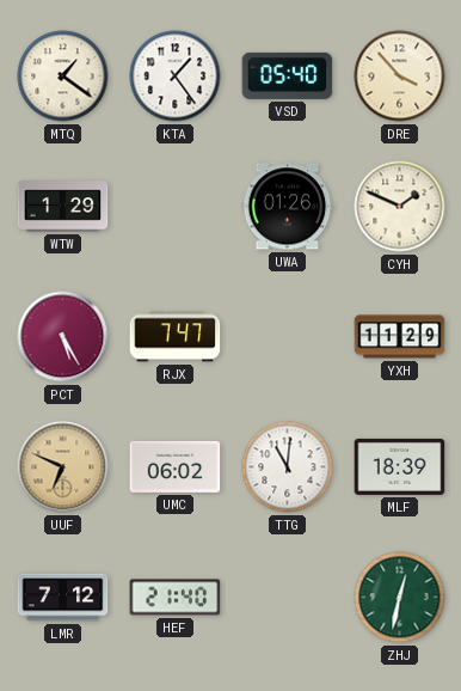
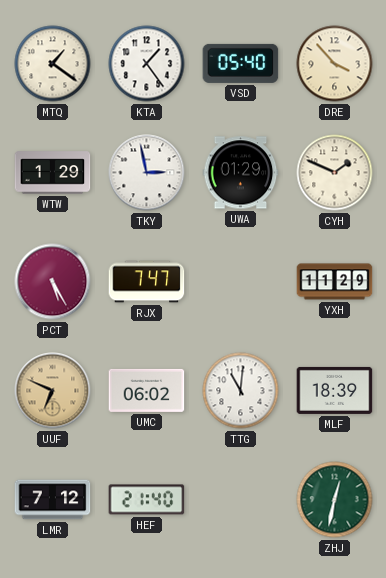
TKY: none -> 2:58
UWA: 01:26 -> 01:29
